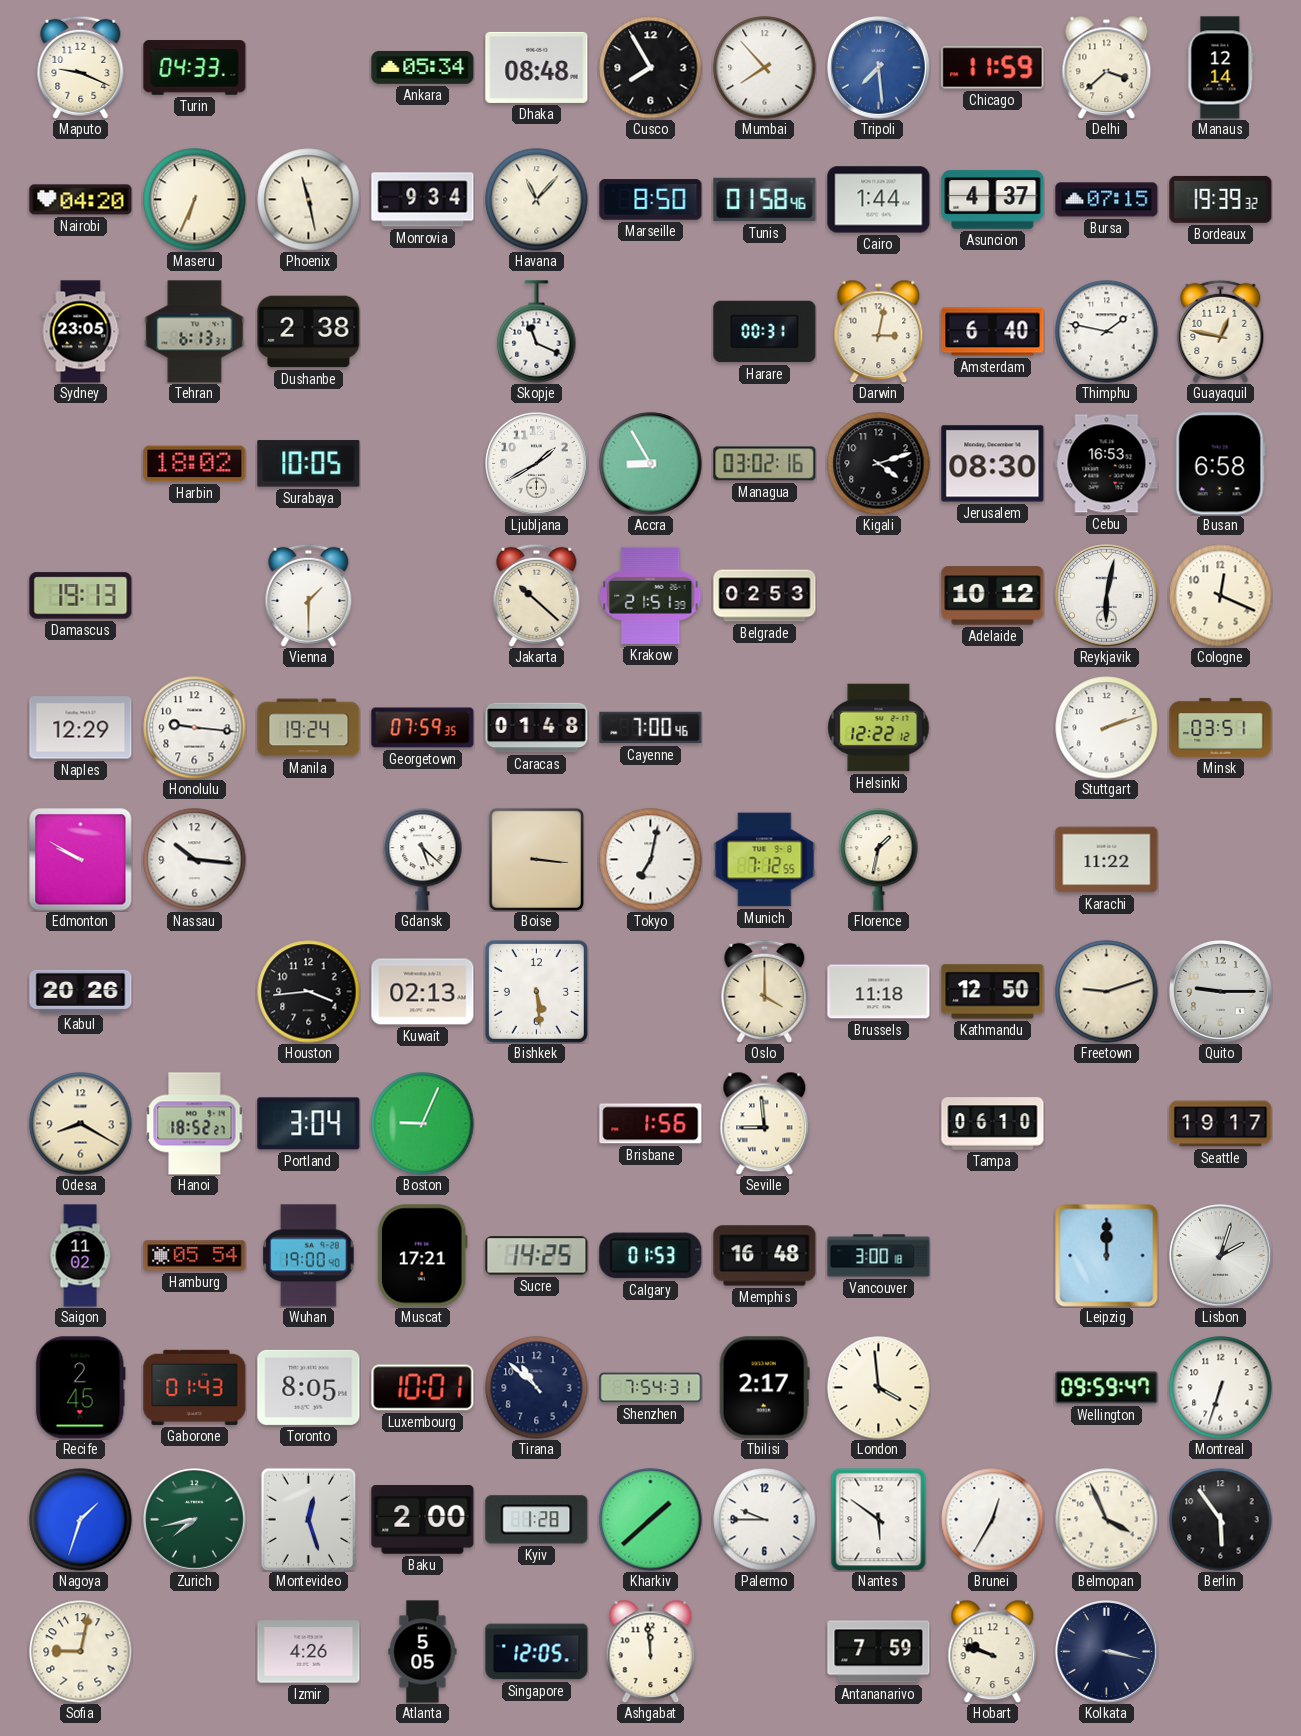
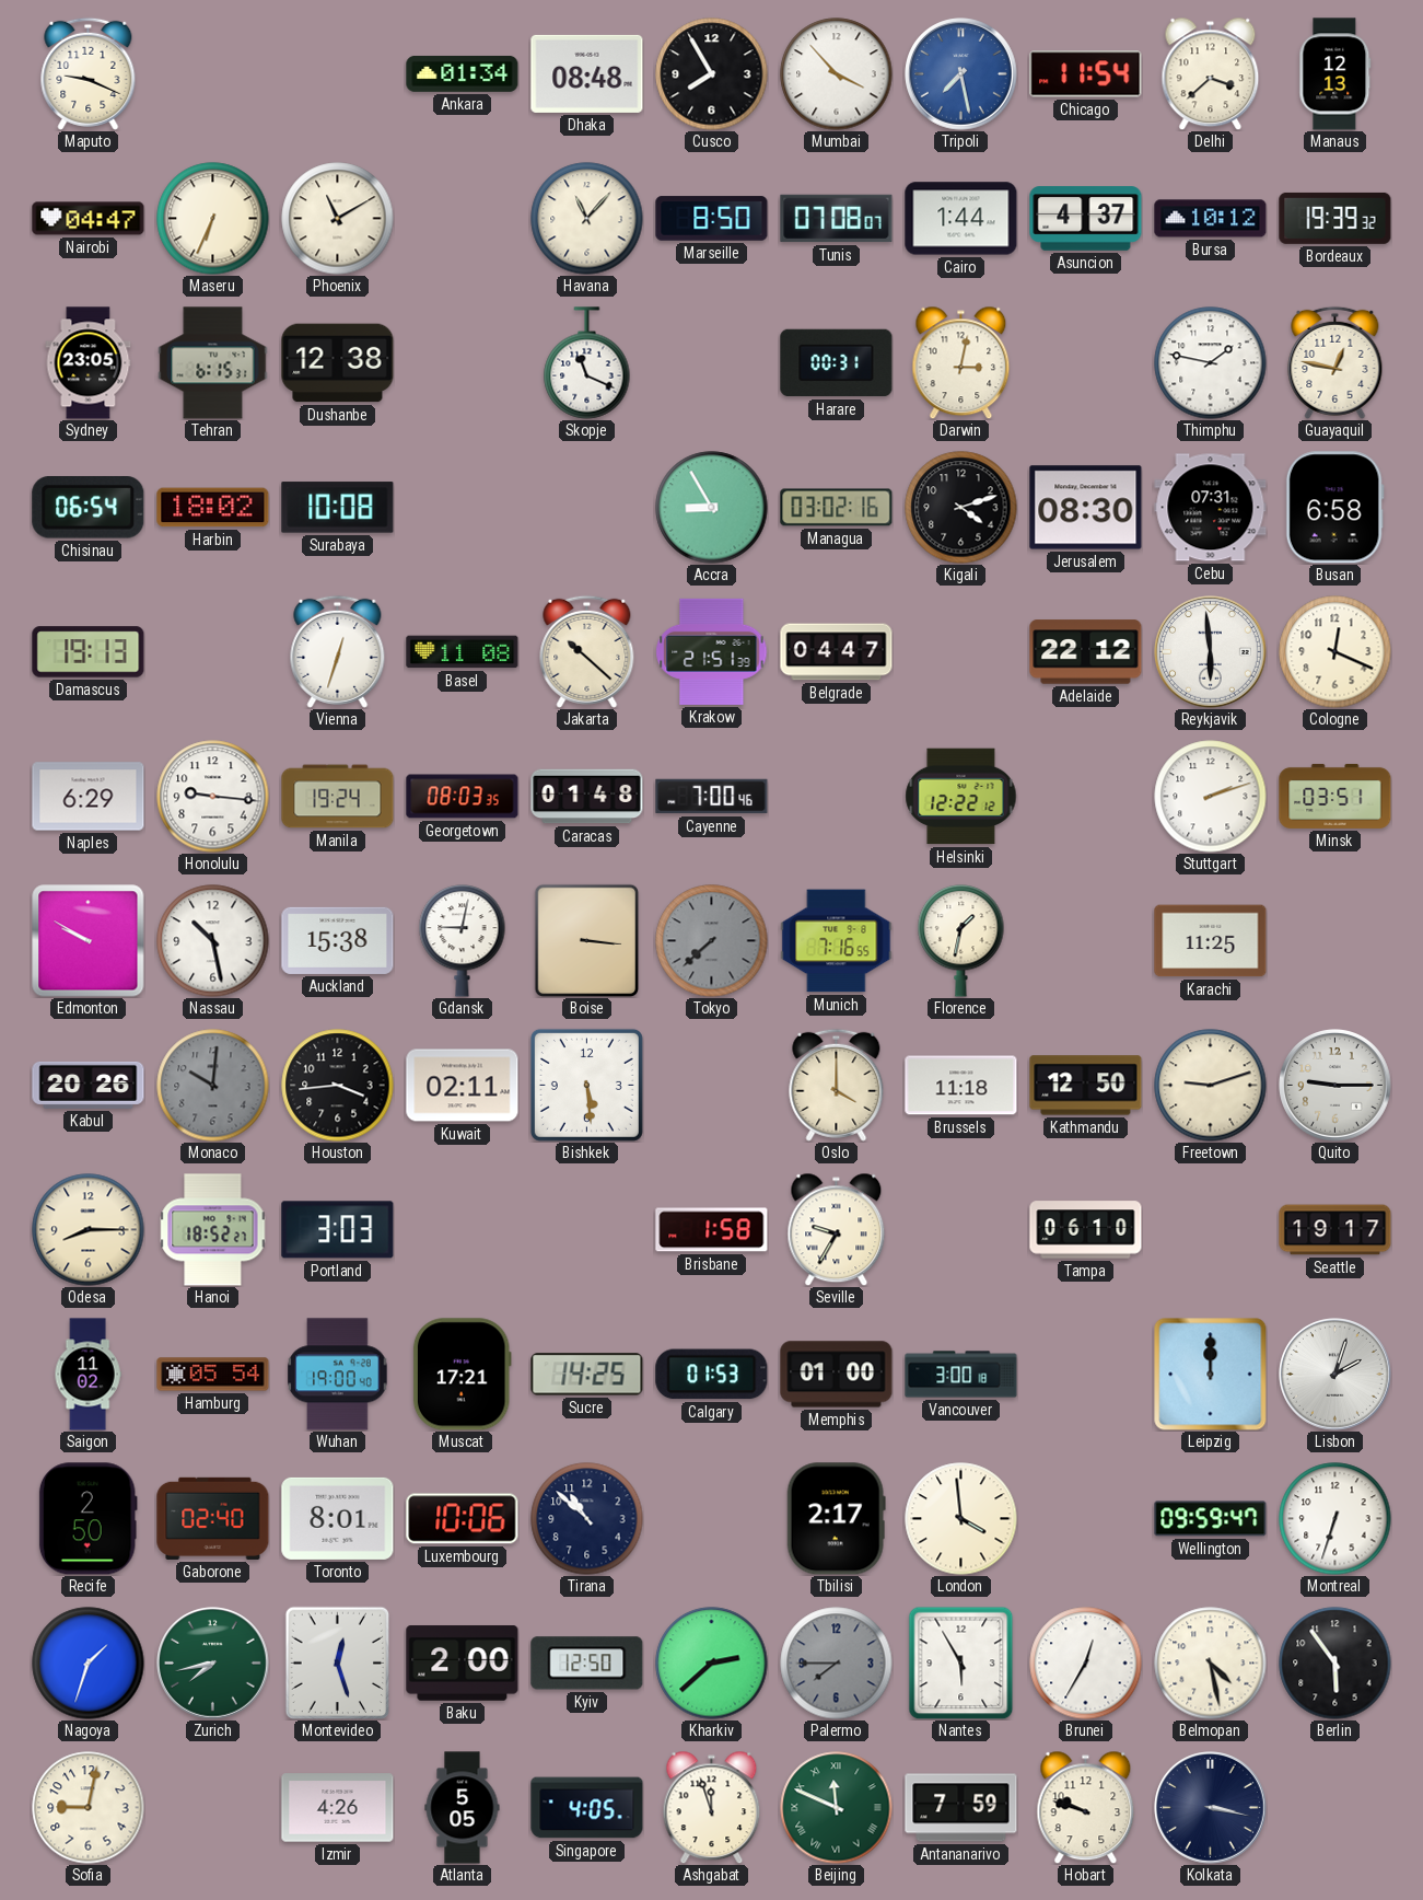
Turin: 04:33 -> none
Ankara: 05:34 -> 01:34
Mumbai: 7:53 -> 3:53
Tripoli: 7:29 -> 7:28
Chicago: 11:59 -> 11:54
Manaus: 12:14 -> 12:13
Nairobi: 04:20 -> 04:47
Phoenix: 11:28 -> 11:10
Monrovia: 9:34 -> none
Tunis: 01:58 -> 07:08
Bursa: 07:15 -> 10:12
Tehran: 6:13 -> 6:15
Dushanbe: 2:38 -> 12:38
Amsterdam: 6:40 -> none
Chisinau: none -> 06:54
Surabaya: 10:05 -> 10:08
Ljubljana: 1:40 -> none
Cebu: 16:53 -> 07:31
Vienna: 1:30 -> 12:33
Basel: none -> 11:08
Belgrade: 02:53 -> 04:47
Adelaide: 10:12 -> 22:12
Reykjavik: 6:02 -> 5:59
Naples: 12:29 -> 6:29
Georgetown: 07:59 -> 08:03
Nassau: 10:16 -> 10:28
Auckland: none -> 15:38
Gdansk: 5:22 -> 9:02
Tokyo: 7:02 -> 7:38
Tokyo dial: white -> grey
Munich: 7:12 -> 7:16
Karachi: 11:22 -> 11:25
Monaco: none -> 10:01
Kuwait: 02:13 -> 02:11
Odesa: 8:20 -> 8:15
Portland: 3:04 -> 3:03
Boston: 9:04 -> none
Brisbane: 1:56 -> 1:58
Seville: 8:59 -> 9:35
Memphis: 16:48 -> 01:00
Recife: 2:45 -> 2:50
Gaborone: 01:43 -> 02:40
Toronto: 8:05 -> 8:01
Luxembourg: 10:01 -> 10:06
Shenzhen: 7:54 -> none
Kyiv: 1:28 -> 12:50
Kharkiv: 1:38 -> 2:38
Palermo: 9:45 -> 7:45
Palermo dial: white -> grey
Nantes: 5:51 -> 5:55
Belmopan: 3:56 -> 4:28
Singapore: 12:05 -> 4:05
Ashgabat: 11:59 -> 11:57
Beijing: none -> 11:49
